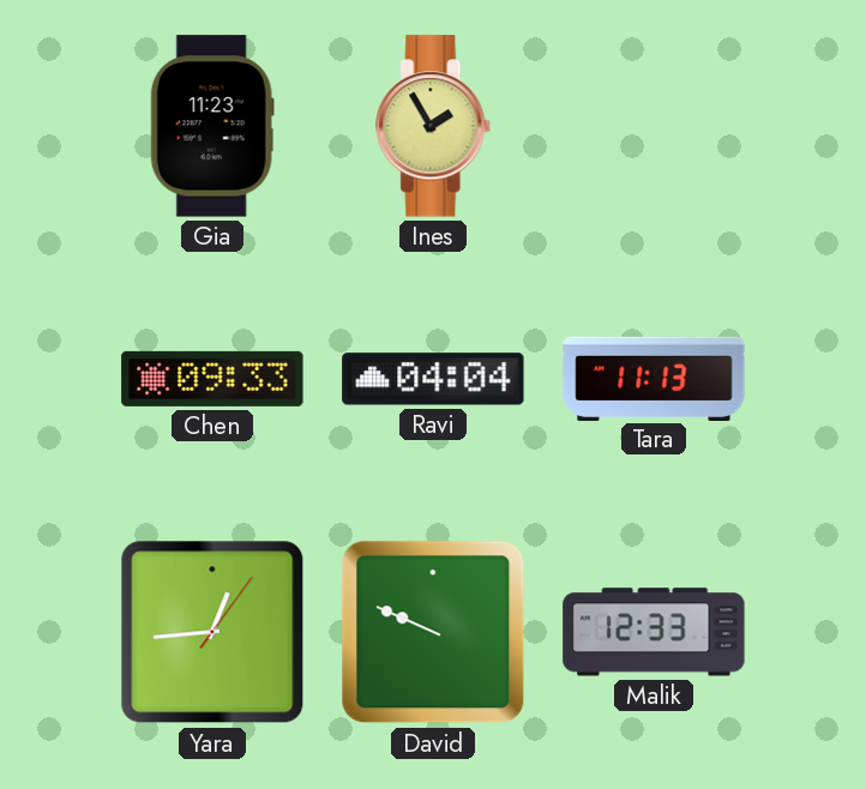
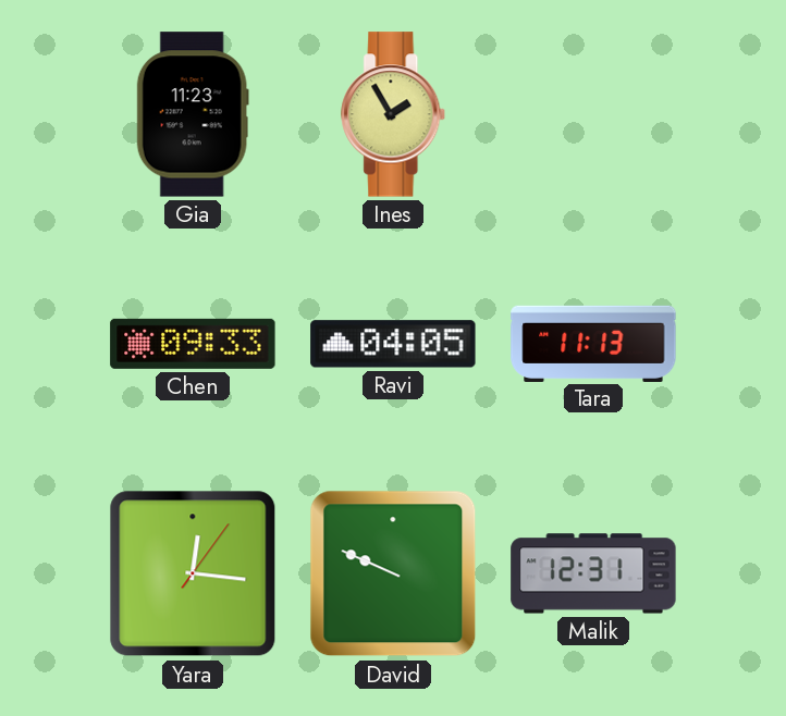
Ravi: 04:04 -> 04:05
Yara: 12:44 -> 12:16
Malik: 12:33 -> 12:31
